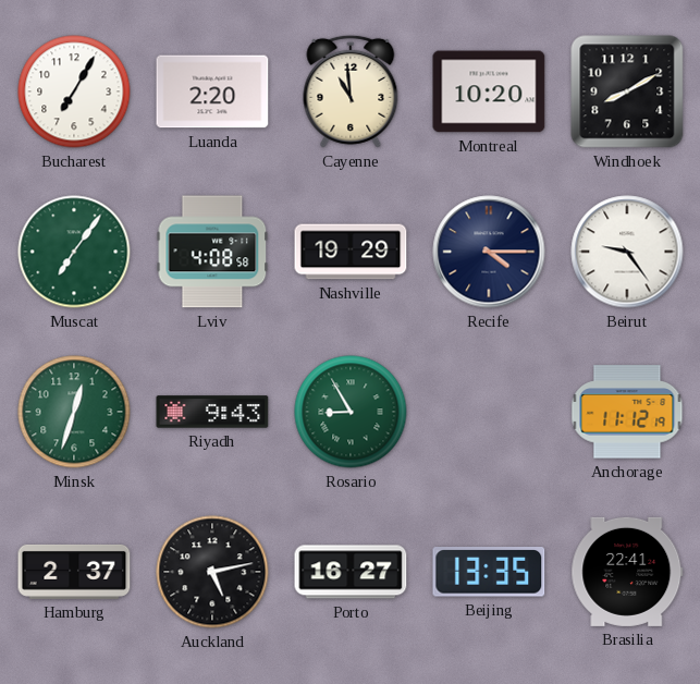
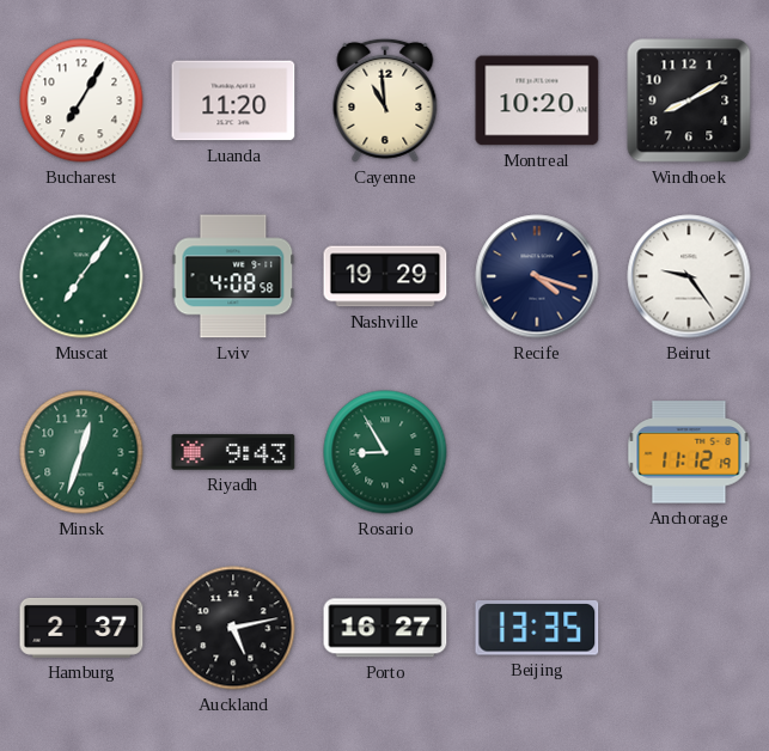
Luanda: 2:20 -> 11:20
Recife: 4:15 -> 4:18
Brasilia: 22:41 -> none
